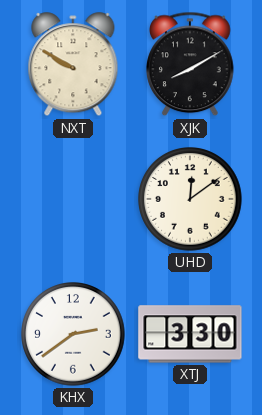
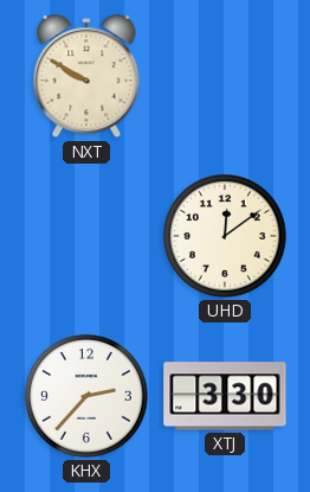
XJK: 8:10 -> none
KHX: 2:39 -> 2:37
